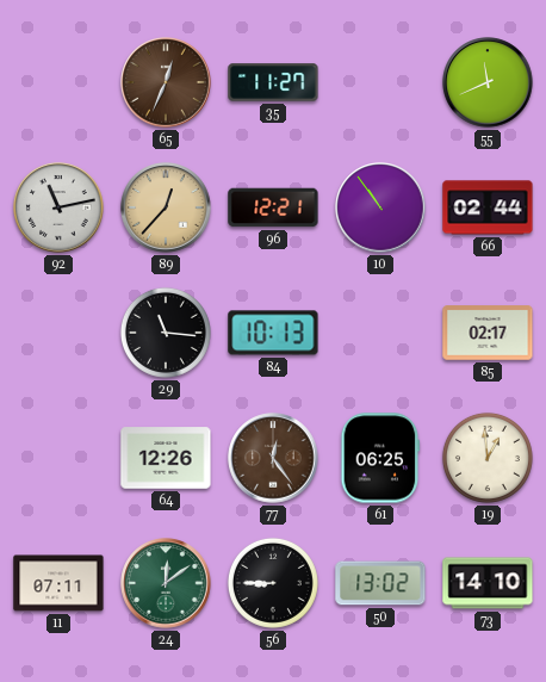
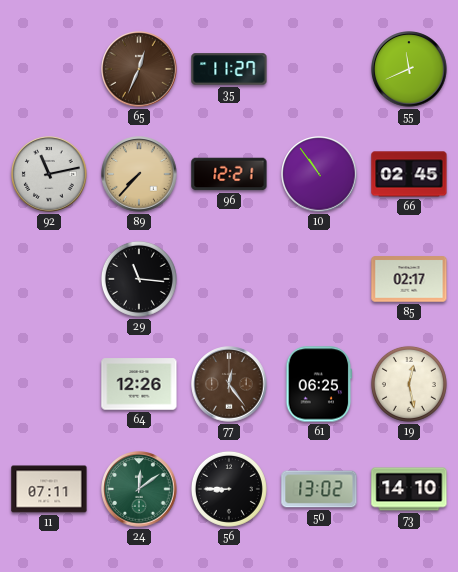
89: 12:37 -> 7:37
66: 02:44 -> 02:45
84: 10:13 -> none
19: 12:59 -> 12:28
